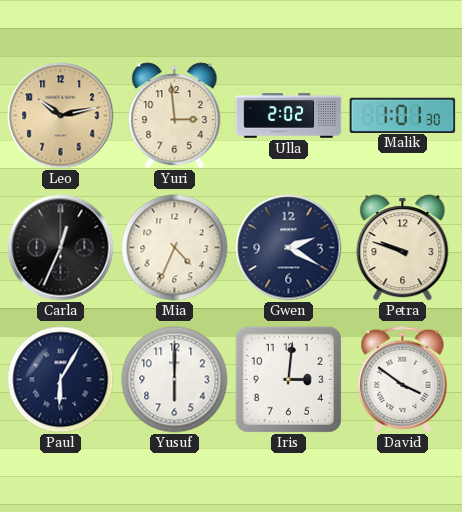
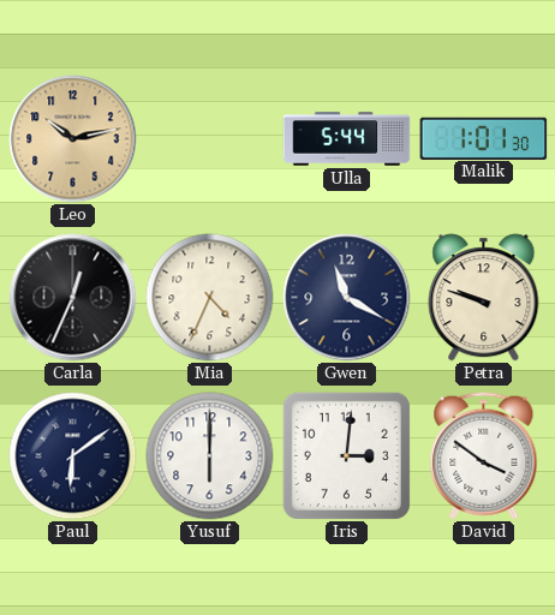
Yuri: 2:59 -> none
Ulla: 2:02 -> 5:44
Gwen: 2:20 -> 11:20
Paul: 6:05 -> 6:09
